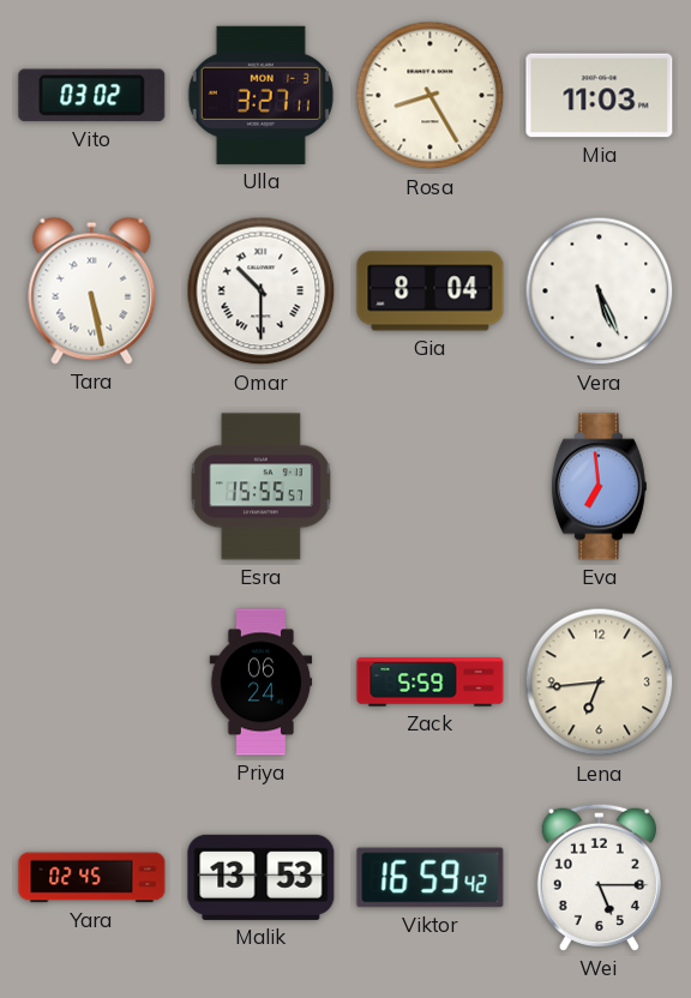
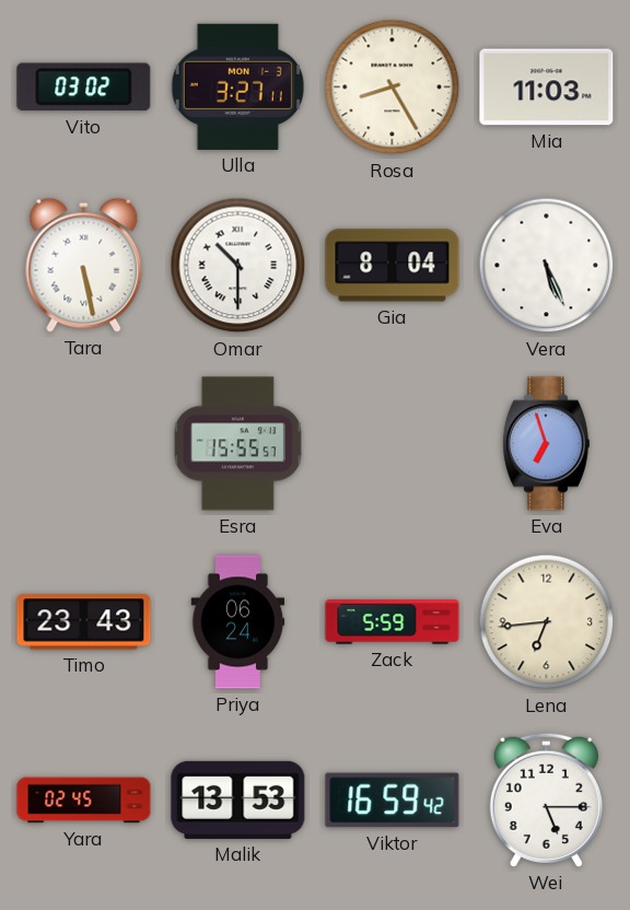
Eva: 6:59 -> 6:57
Timo: none -> 23:43
